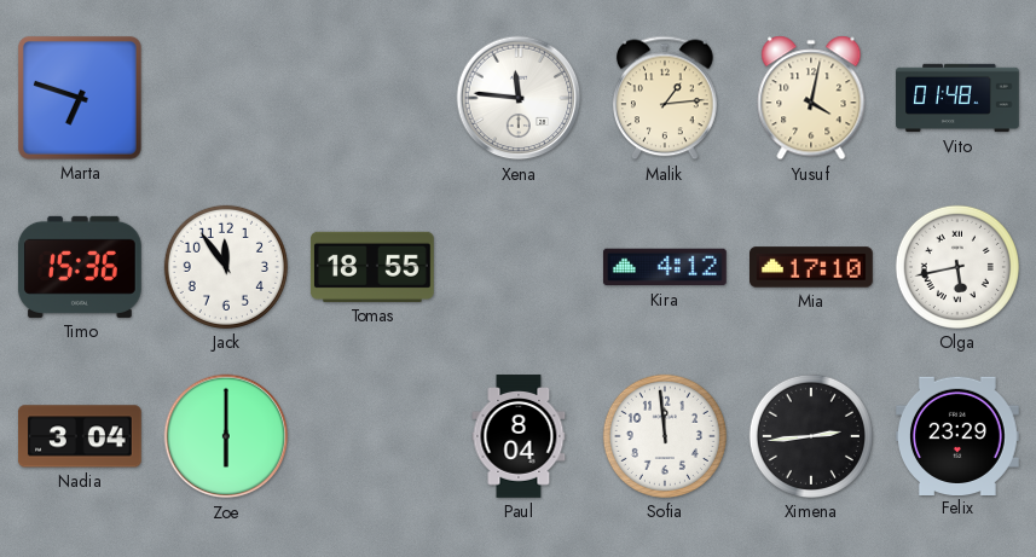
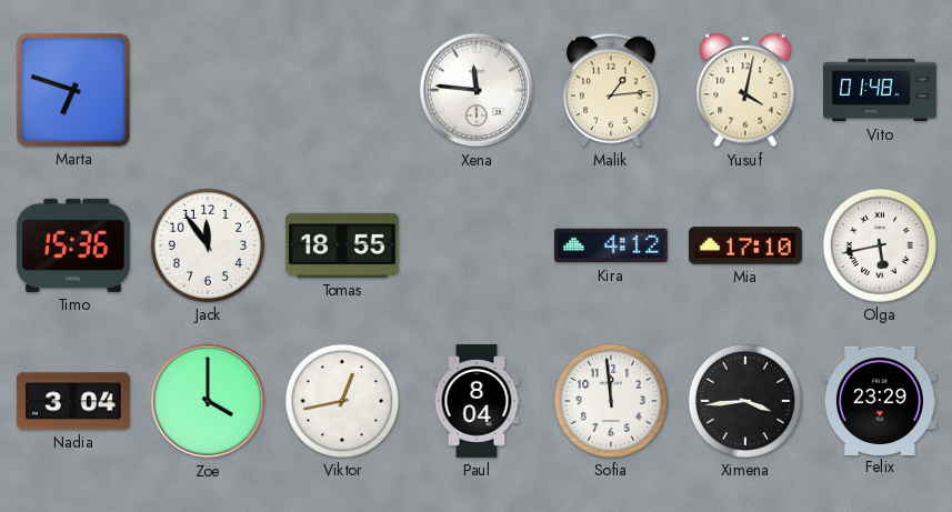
Zoe: 6:00 -> 4:00
Viktor: none -> 12:43
Ximena: 2:44 -> 3:44
